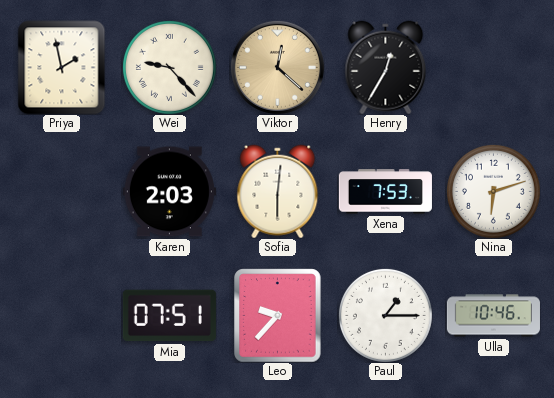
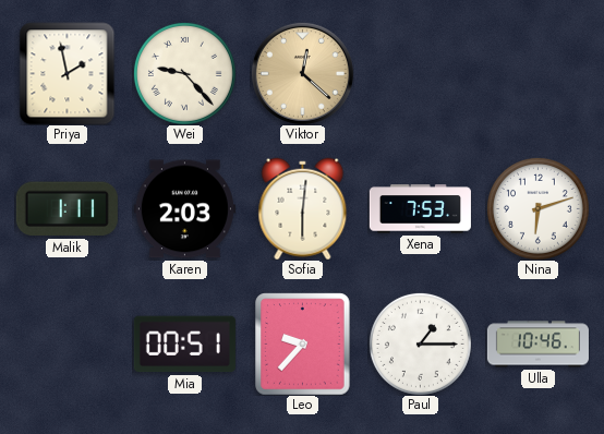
Henry: 12:35 -> none
Malik: none -> 1:11
Mia: 07:51 -> 00:51
